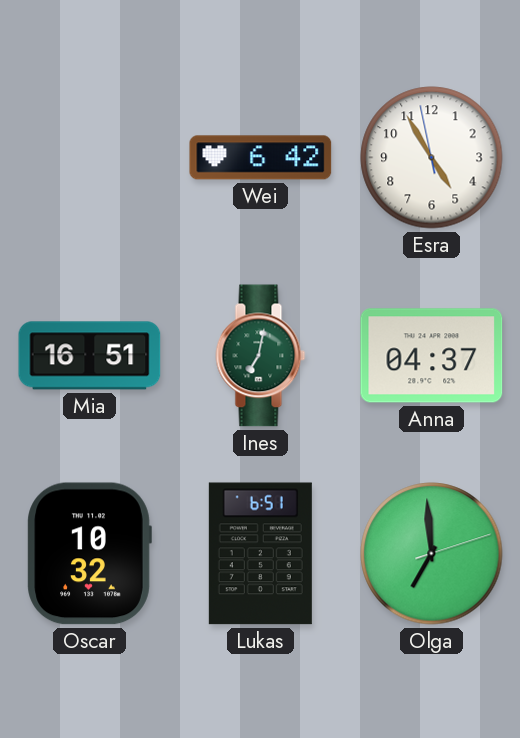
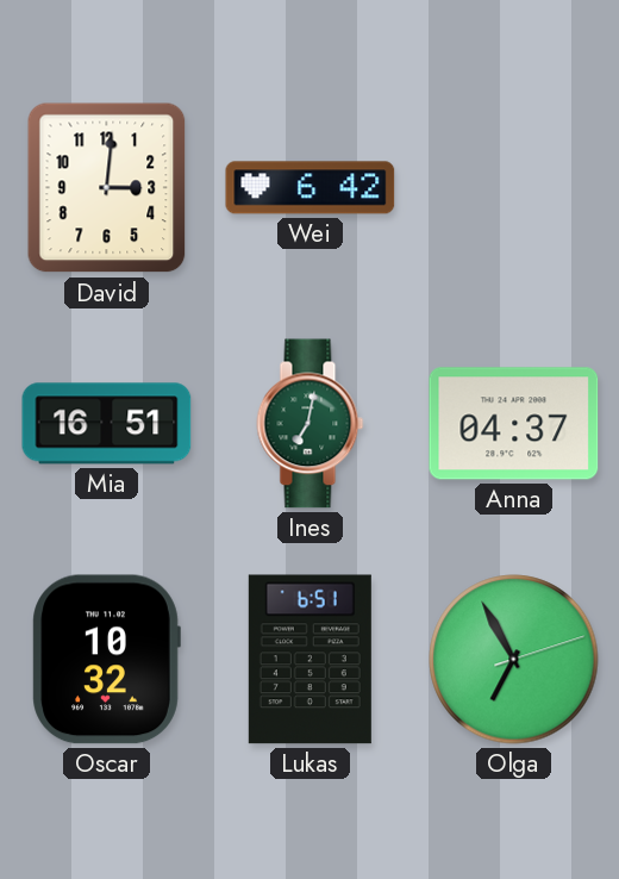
David: none -> 3:01
Esra: 4:54 -> none
Olga: 6:59 -> 6:55
